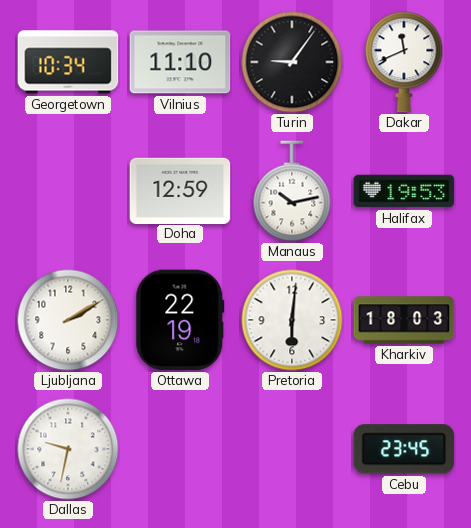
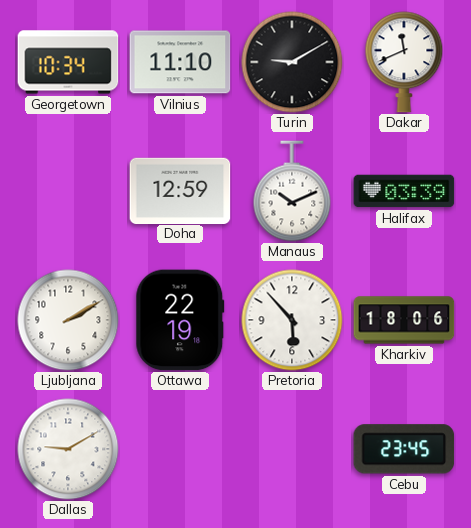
Turin: 9:06 -> 9:10
Manaus: 10:13 -> 10:11
Halifax: 19:53 -> 03:39
Pretoria: 6:01 -> 5:53
Kharkiv: 18:03 -> 18:06
Dallas: 9:32 -> 9:10
